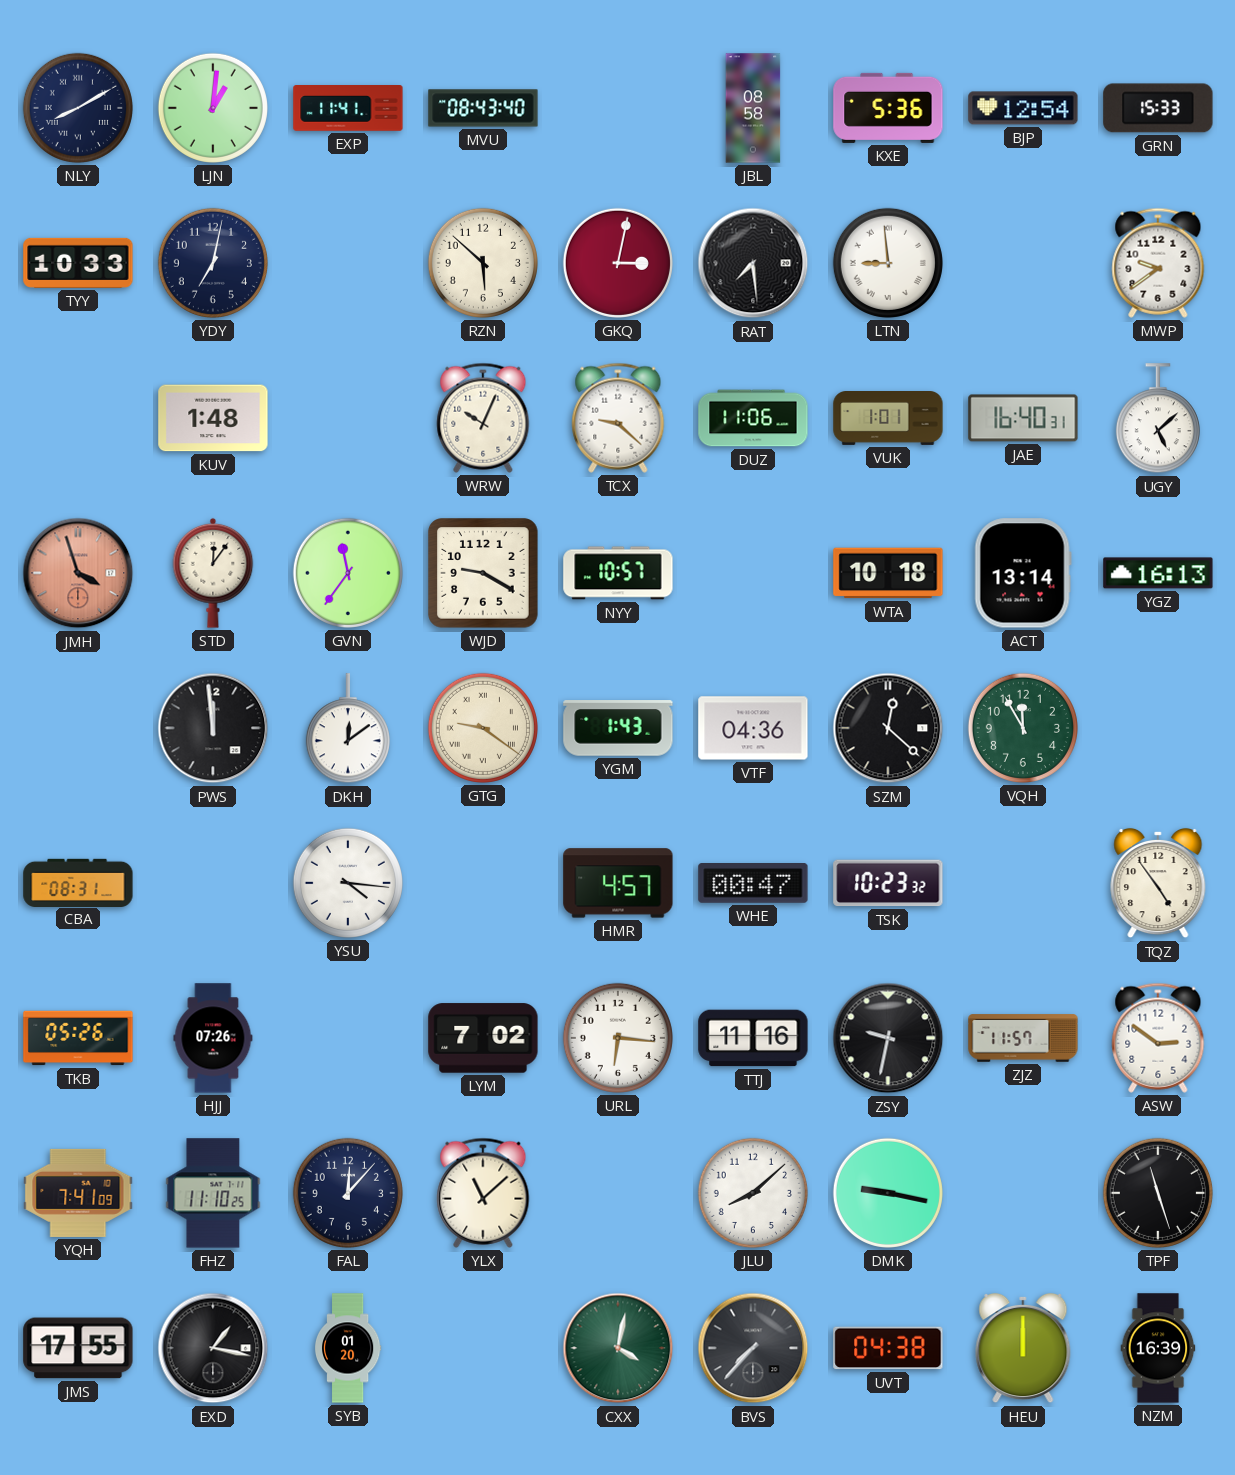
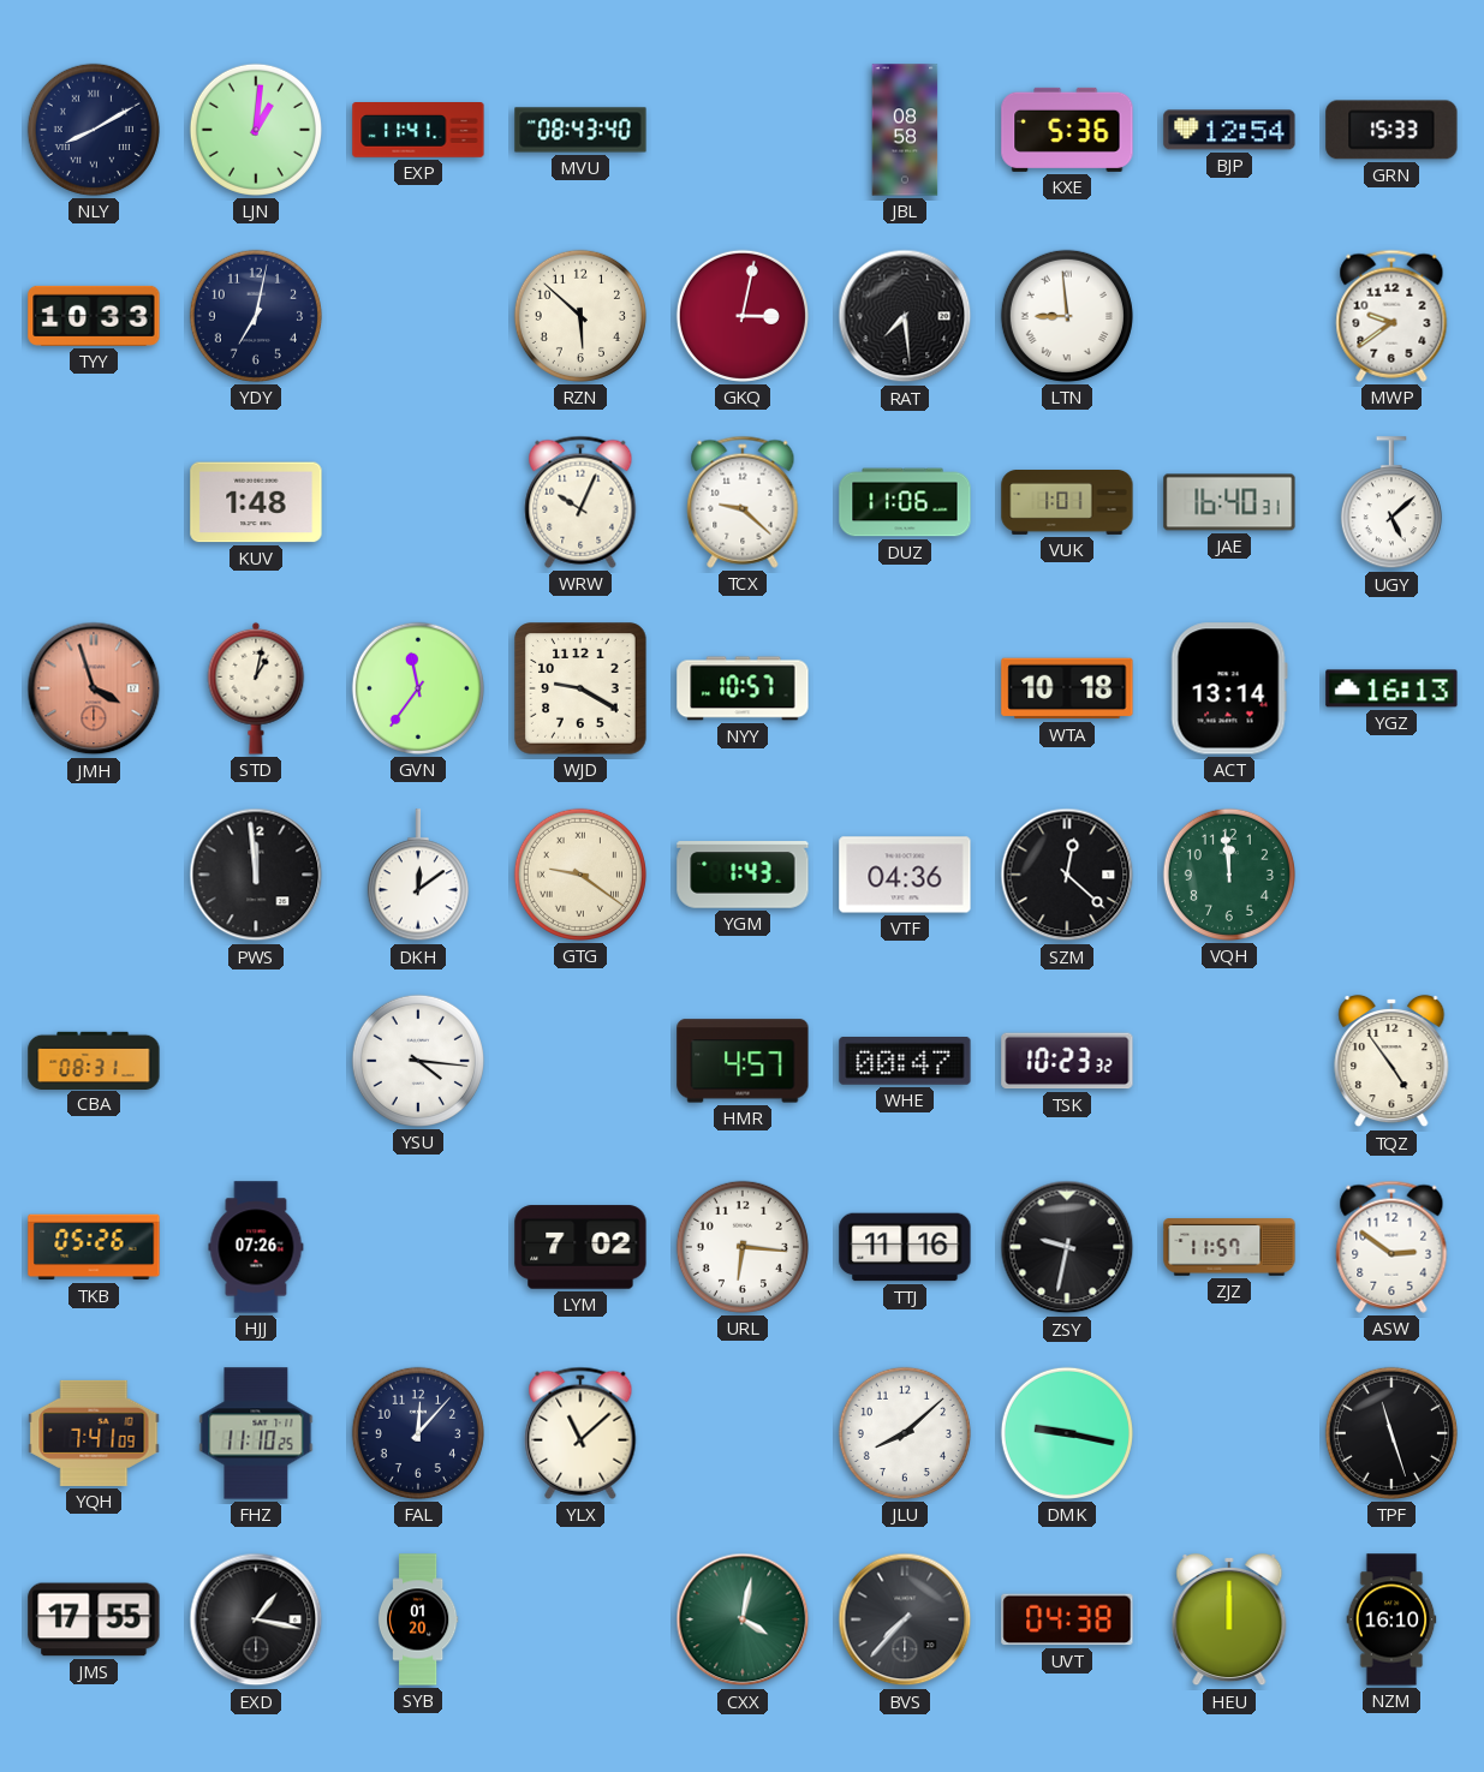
STD: 12:06 -> 1:02
VQH: 11:55 -> 11:59
NZM: 16:39 -> 16:10
